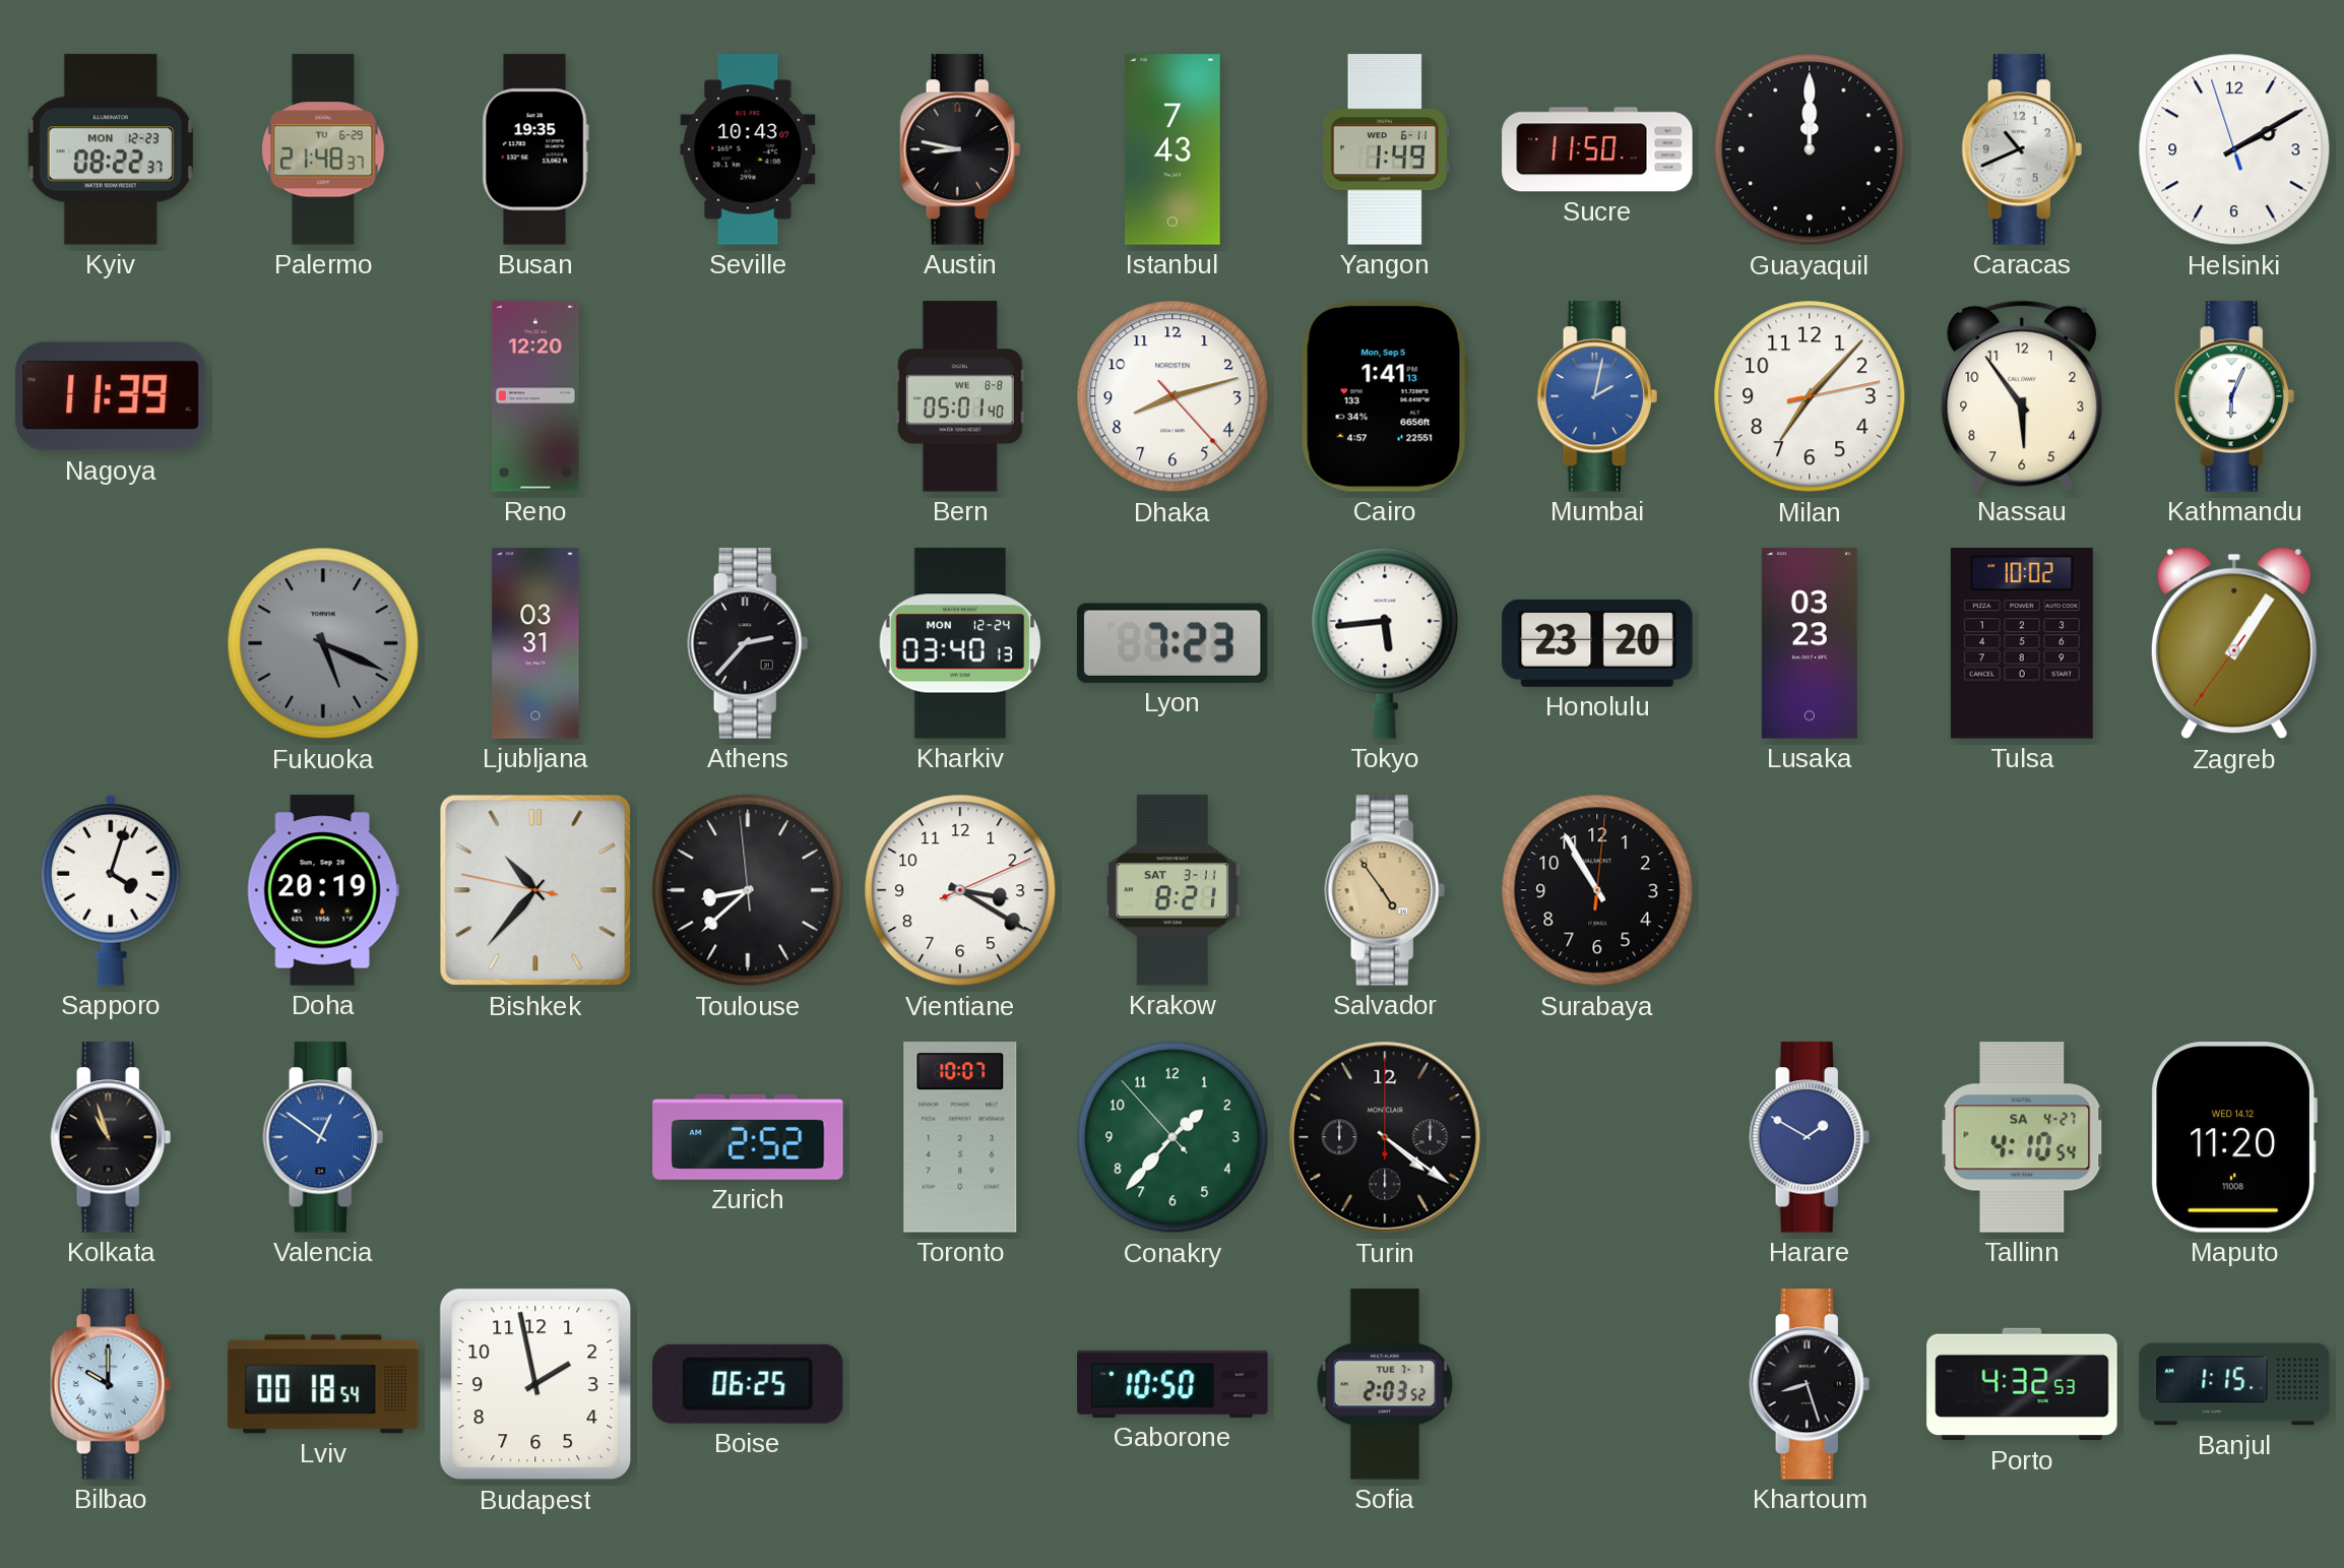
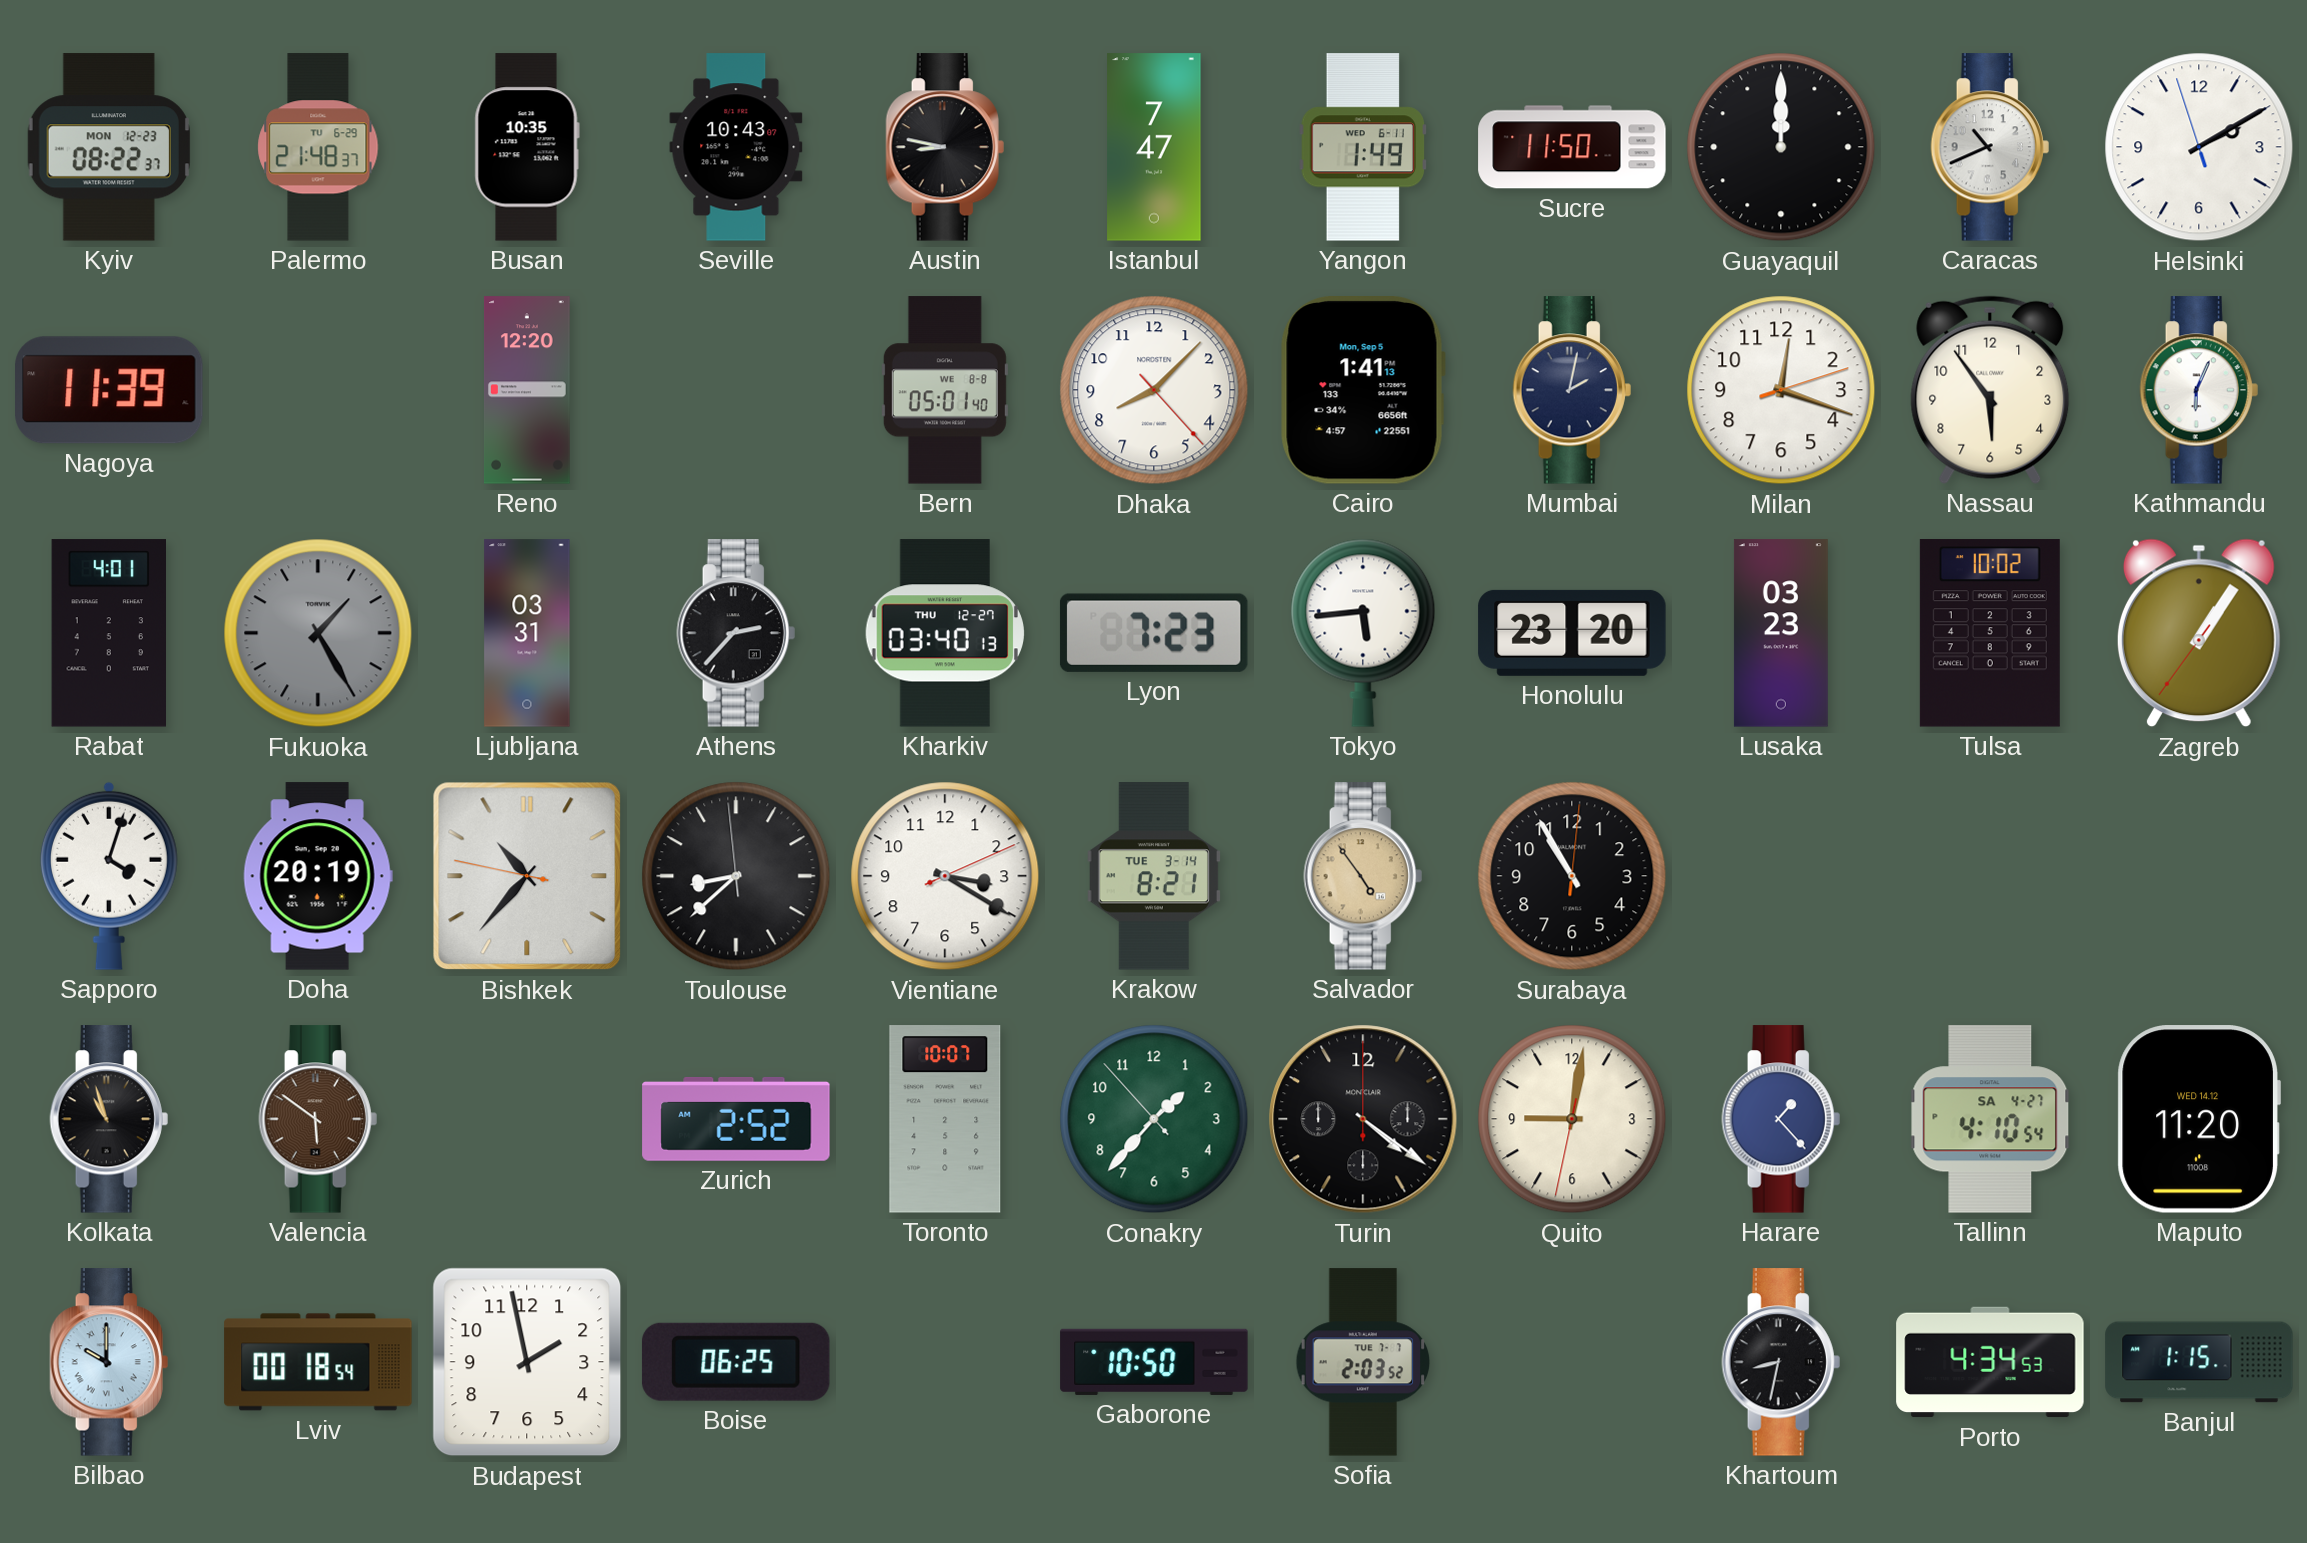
Busan: 19:35 -> 10:35
Istanbul: 7:43 -> 7:47
Dhaka: 8:12 -> 8:07
Mumbai dial: blue -> navy
Milan: 7:07 -> 12:18
Rabat: none -> 4:01
Fukuoka: 5:19 -> 1:25
Kharkiv date: MON 12-24 -> THU 12-27
Krakow date: SAT 3-11 -> TUE 3-14
Valencia: 12:51 -> 5:51
Valencia dial: blue -> brown
Quito: none -> 9:01
Harare: 1:50 -> 1:23
Khartoum: 8:27 -> 8:32
Porto: 4:32 -> 4:34
